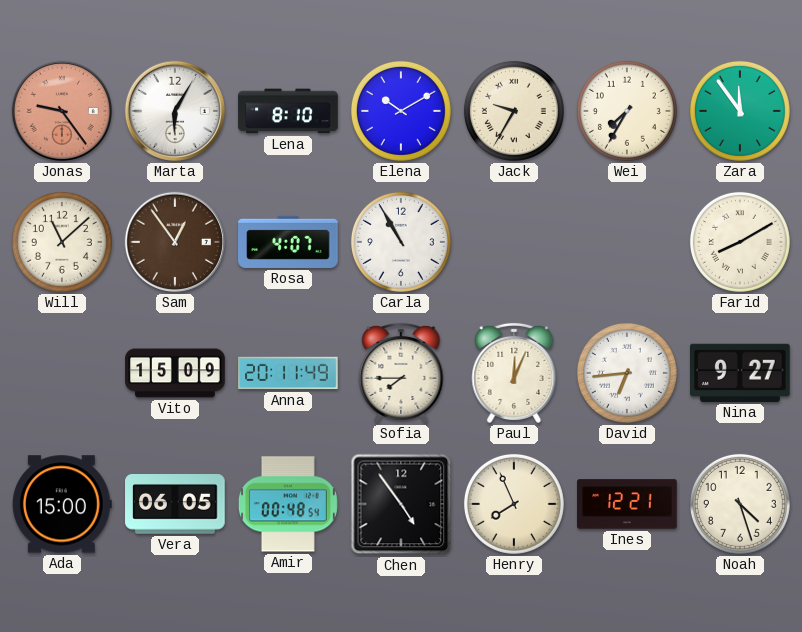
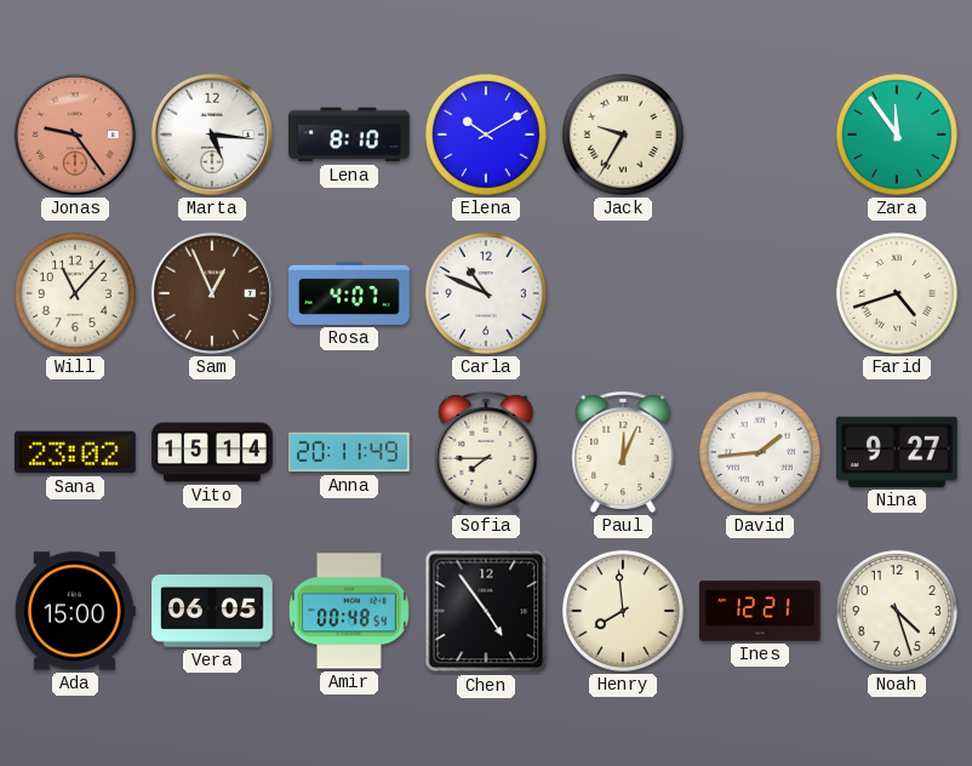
Marta: 6:05 -> 5:16
Wei: 7:35 -> none
Will: 11:08 -> 11:07
Sam: 12:54 -> 12:56
Carla: 10:55 -> 10:49
Farid: 8:10 -> 4:42
Sana: none -> 23:02
Vito: 15:09 -> 15:14
David: 6:44 -> 1:44
Henry: 7:56 -> 7:59
